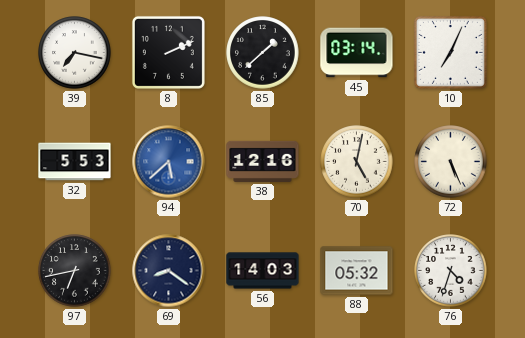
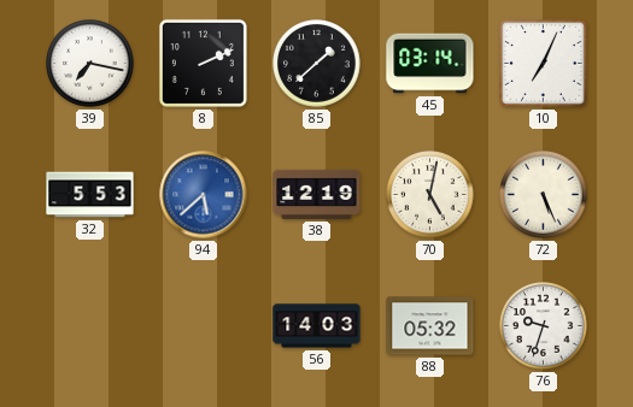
38: 12:16 -> 12:19
97: 6:43 -> none
69: 8:21 -> none
76: 4:33 -> 9:33
